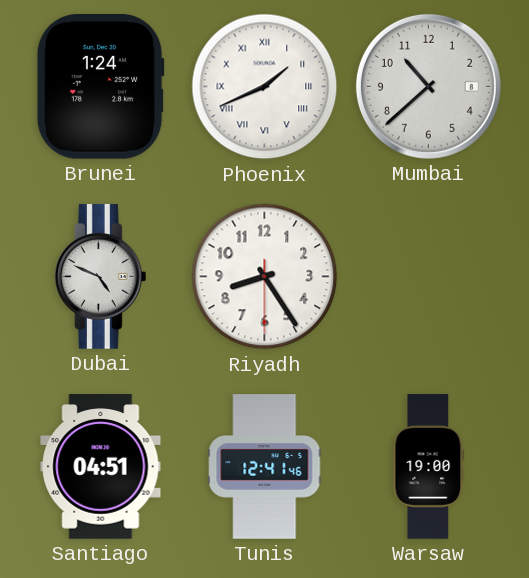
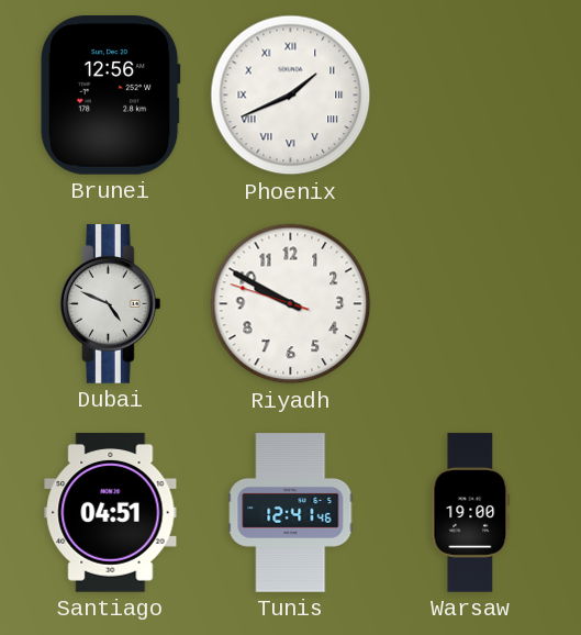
Brunei: 1:24 -> 12:56
Mumbai: 10:38 -> none
Riyadh: 8:24 -> 9:49
